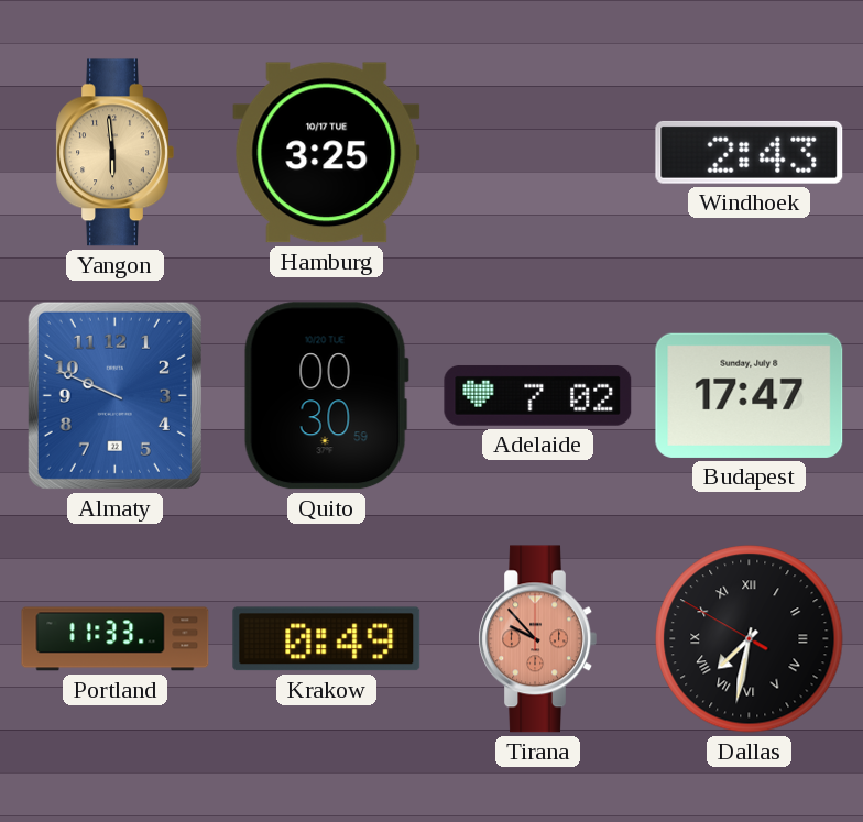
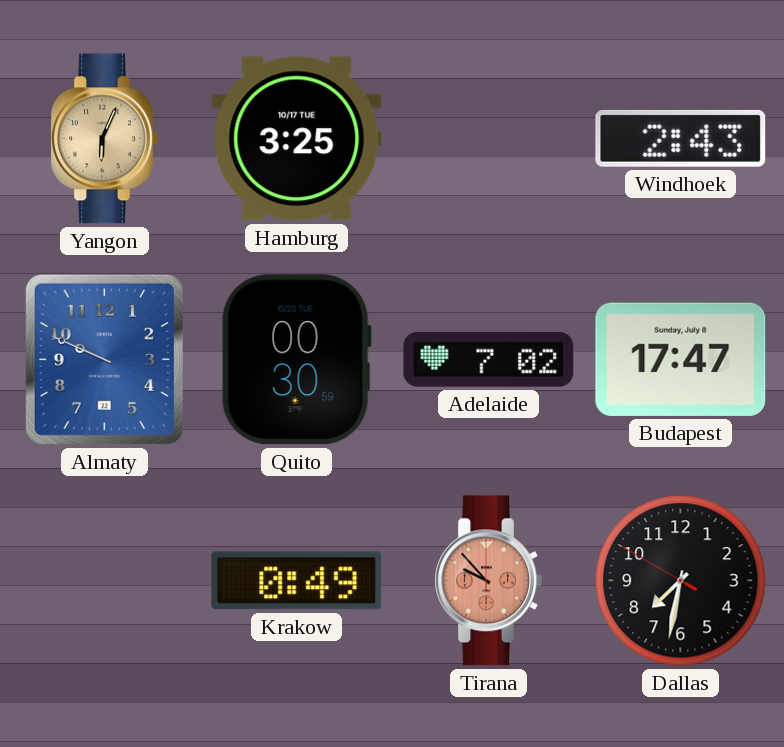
Yangon: 5:59 -> 6:04
Portland: 11:33 -> none
Dallas numerals: Roman -> Arabic
